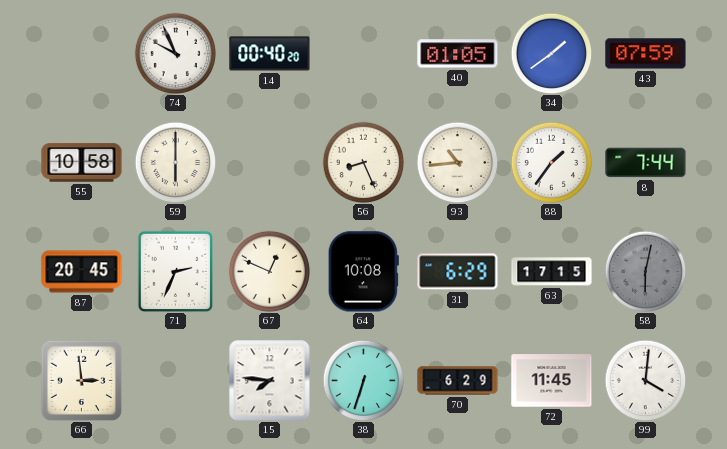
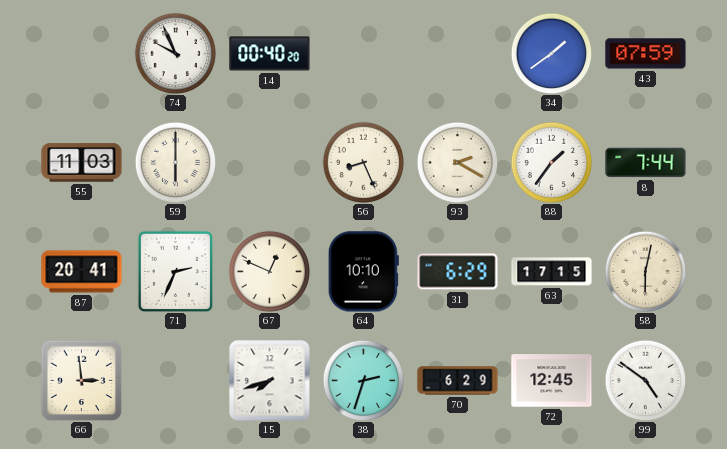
40: 01:05 -> none
55: 10:58 -> 11:03
93: 10:44 -> 2:20
87: 20:45 -> 20:41
64: 10:08 -> 10:10
58 dial: grey -> cream
15: 7:46 -> 7:42
38: 6:33 -> 2:33
72: 11:45 -> 12:45
99: 4:01 -> 4:51
